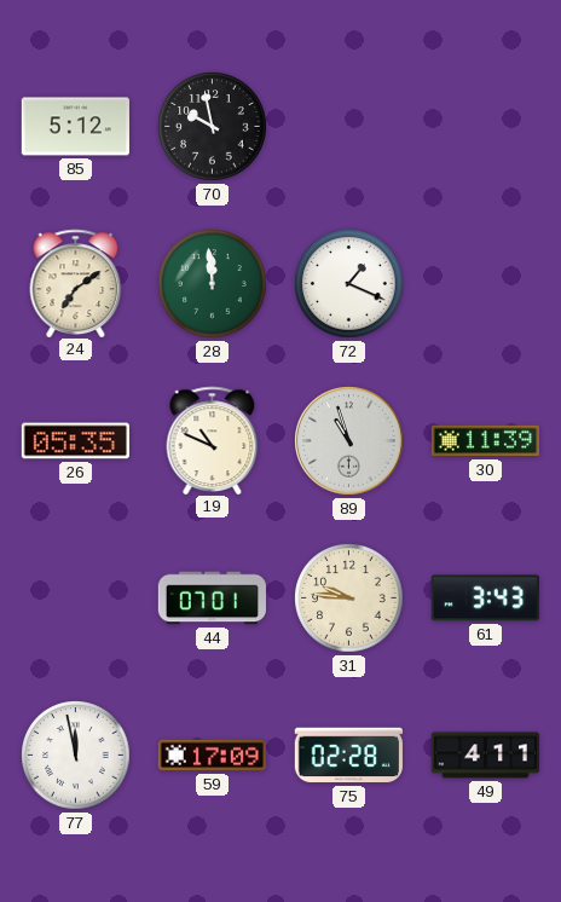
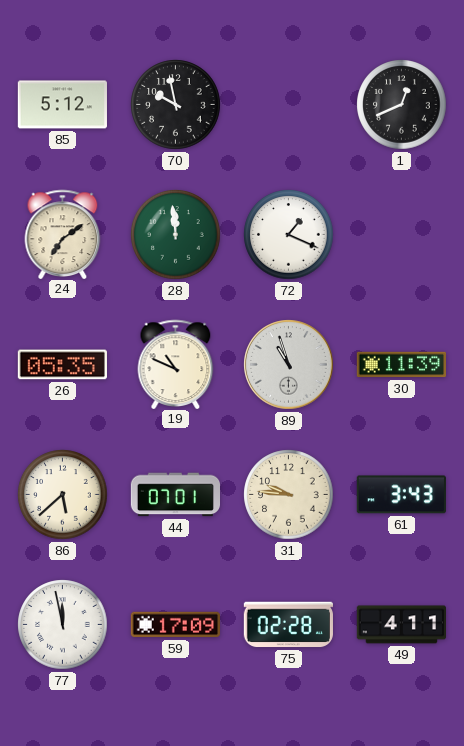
1: none -> 12:41
86: none -> 5:38
